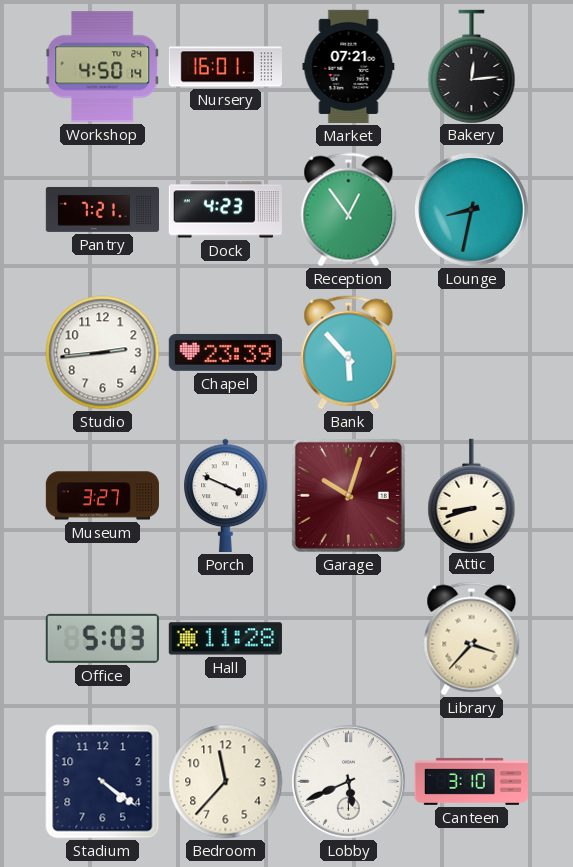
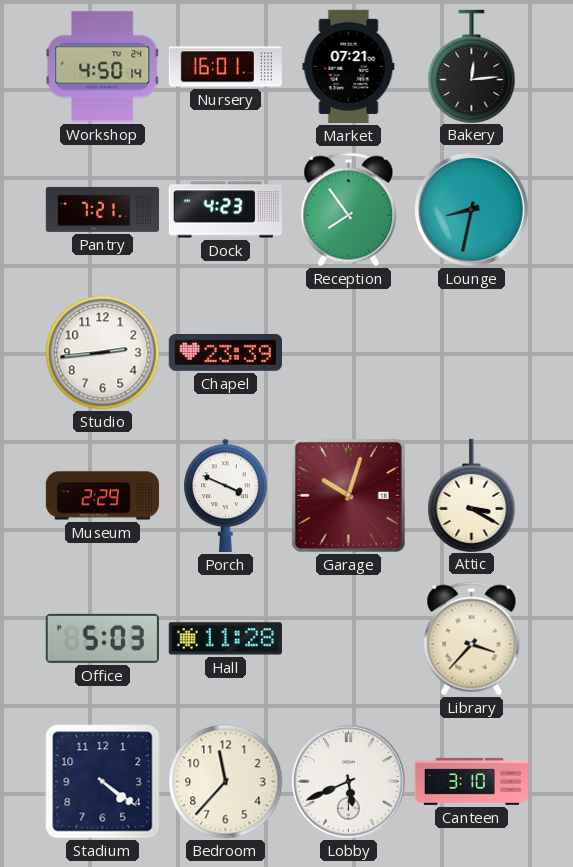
Reception: 12:54 -> 7:54
Bank: 5:53 -> none
Museum: 3:27 -> 2:29
Attic: 8:42 -> 3:20
